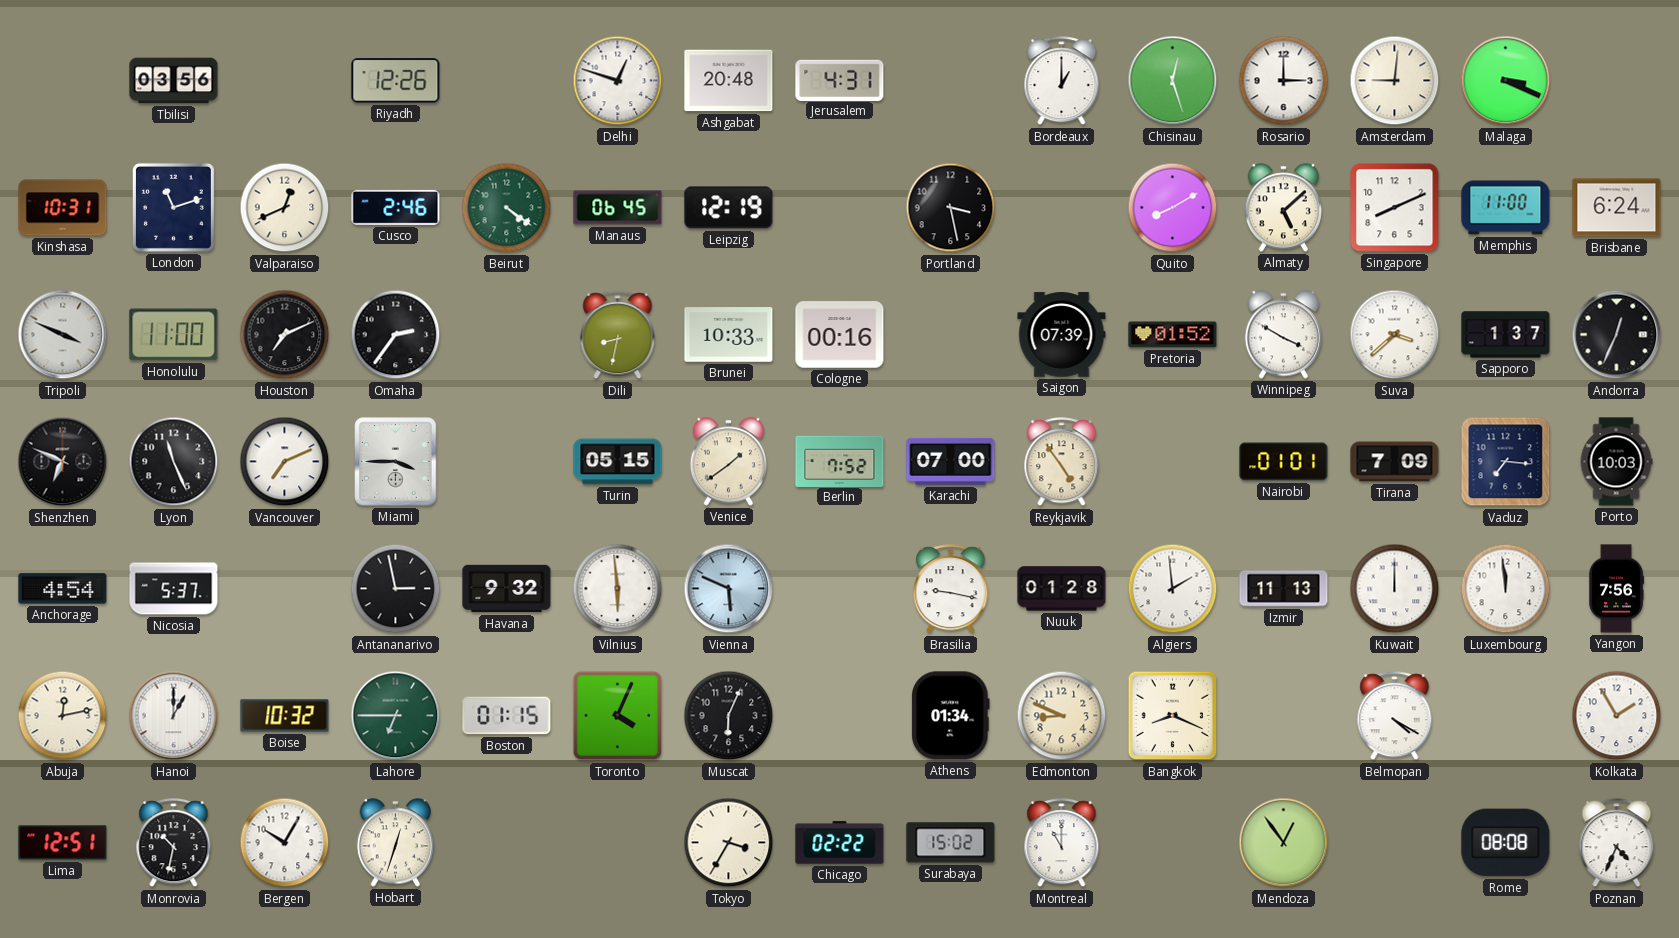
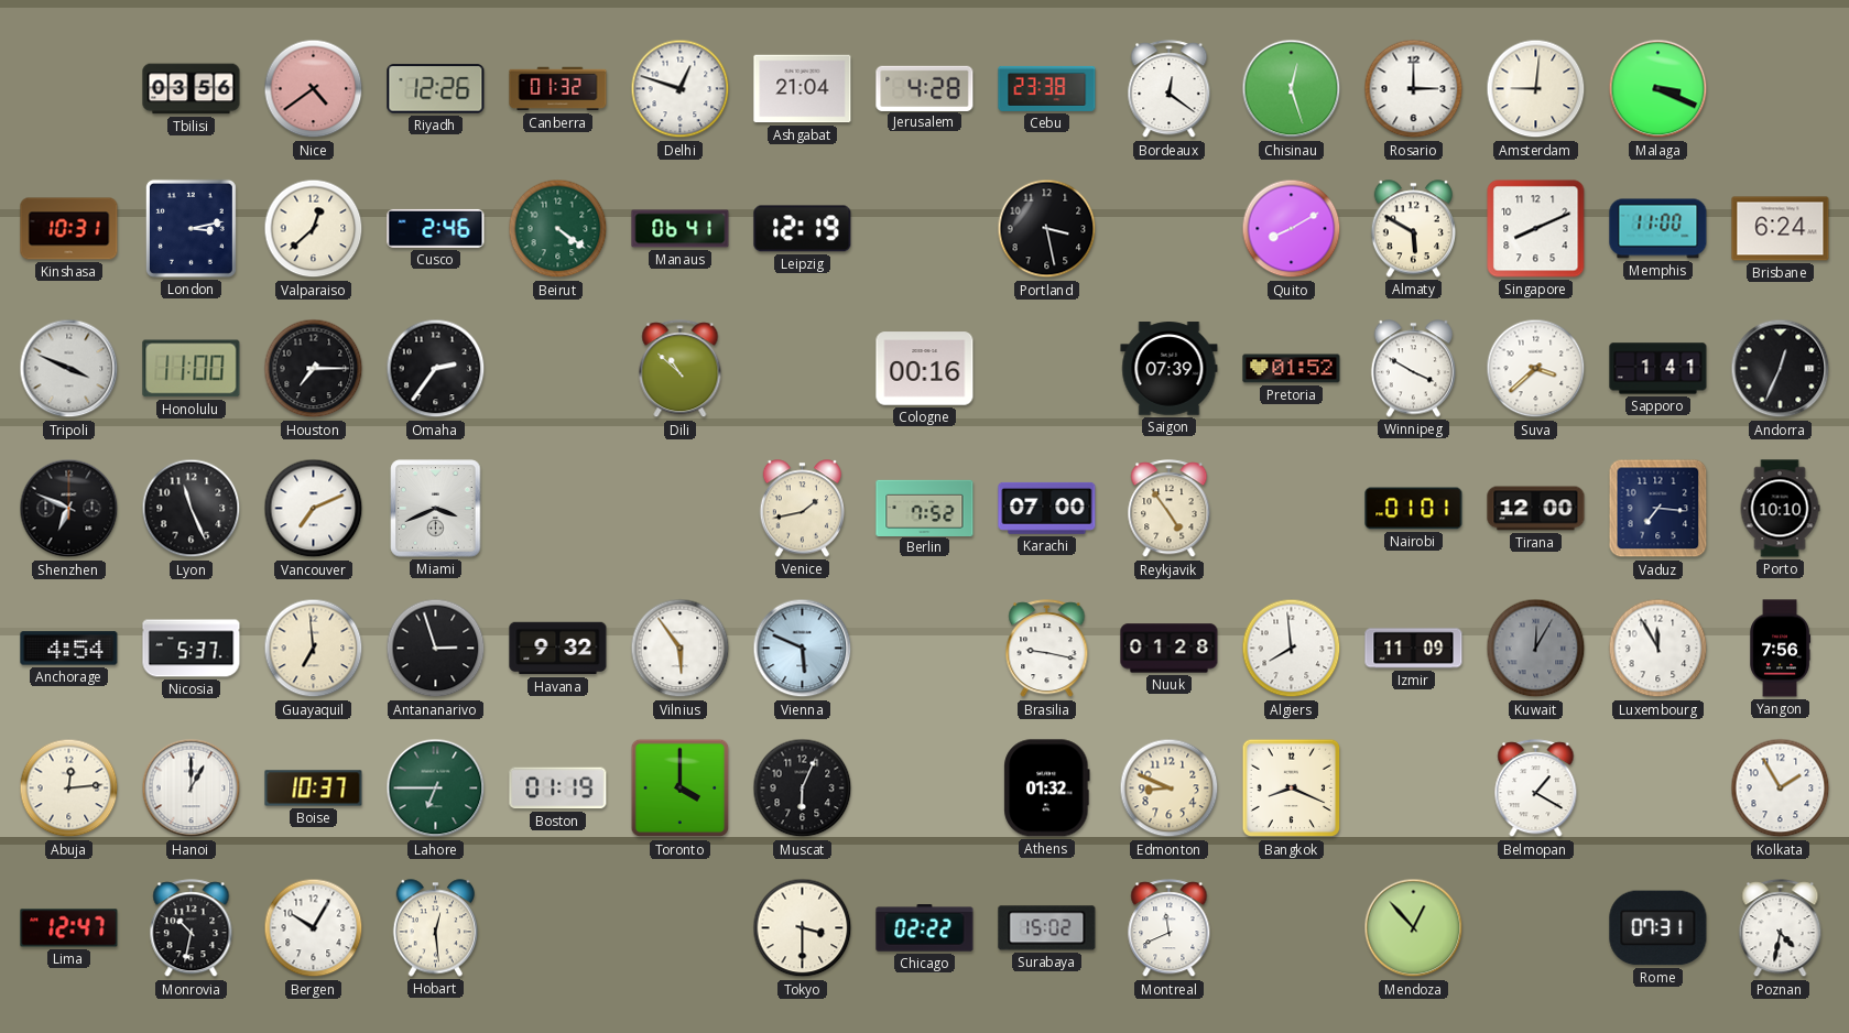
Nice: none -> 4:39
Canberra: none -> 01:32
Ashgabat: 20:48 -> 21:04
Jerusalem: 4:31 -> 4:28
Cebu: none -> 23:38
Bordeaux: 1:00 -> 12:21
London: 11:12 -> 3:13
Valparaiso: 12:41 -> 12:38
Manaus: 06:45 -> 06:41
Almaty: 5:08 -> 5:50
Houston: 7:11 -> 7:15
Dili: 8:32 -> 10:52
Brunei: 10:33 -> none
Sapporo: 1:37 -> 1:41
Miami: 3:45 -> 3:41
Turin: 05:15 -> none
Venice: 1:39 -> 1:43
Tirana: 7:09 -> 12:00
Porto: 10:03 -> 10:10
Guayaquil: none -> 6:59
Antananarivo: 2:58 -> 2:57
Vilnius: 5:59 -> 5:54
Algiers: 1:59 -> 7:59
Izmir: 11:13 -> 11:09
Kuwait: 12:00 -> 12:05
Kuwait dial: white -> grey
Luxembourg: 11:59 -> 11:55
Abuja: 12:13 -> 12:14
Boise: 10:32 -> 10:37
Boston: 01:15 -> 01:19
Toronto: 4:04 -> 4:00
Athens: 01:34 -> 01:32
Belmopan: 4:20 -> 1:20
Lima: 12:51 -> 12:47
Hobart: 12:33 -> 12:29
Tokyo: 3:35 -> 3:30
Montreal: 11:00 -> 11:41
Mendoza: 12:54 -> 12:53
Rome: 08:08 -> 07:31
Poznan: 4:34 -> 4:32
